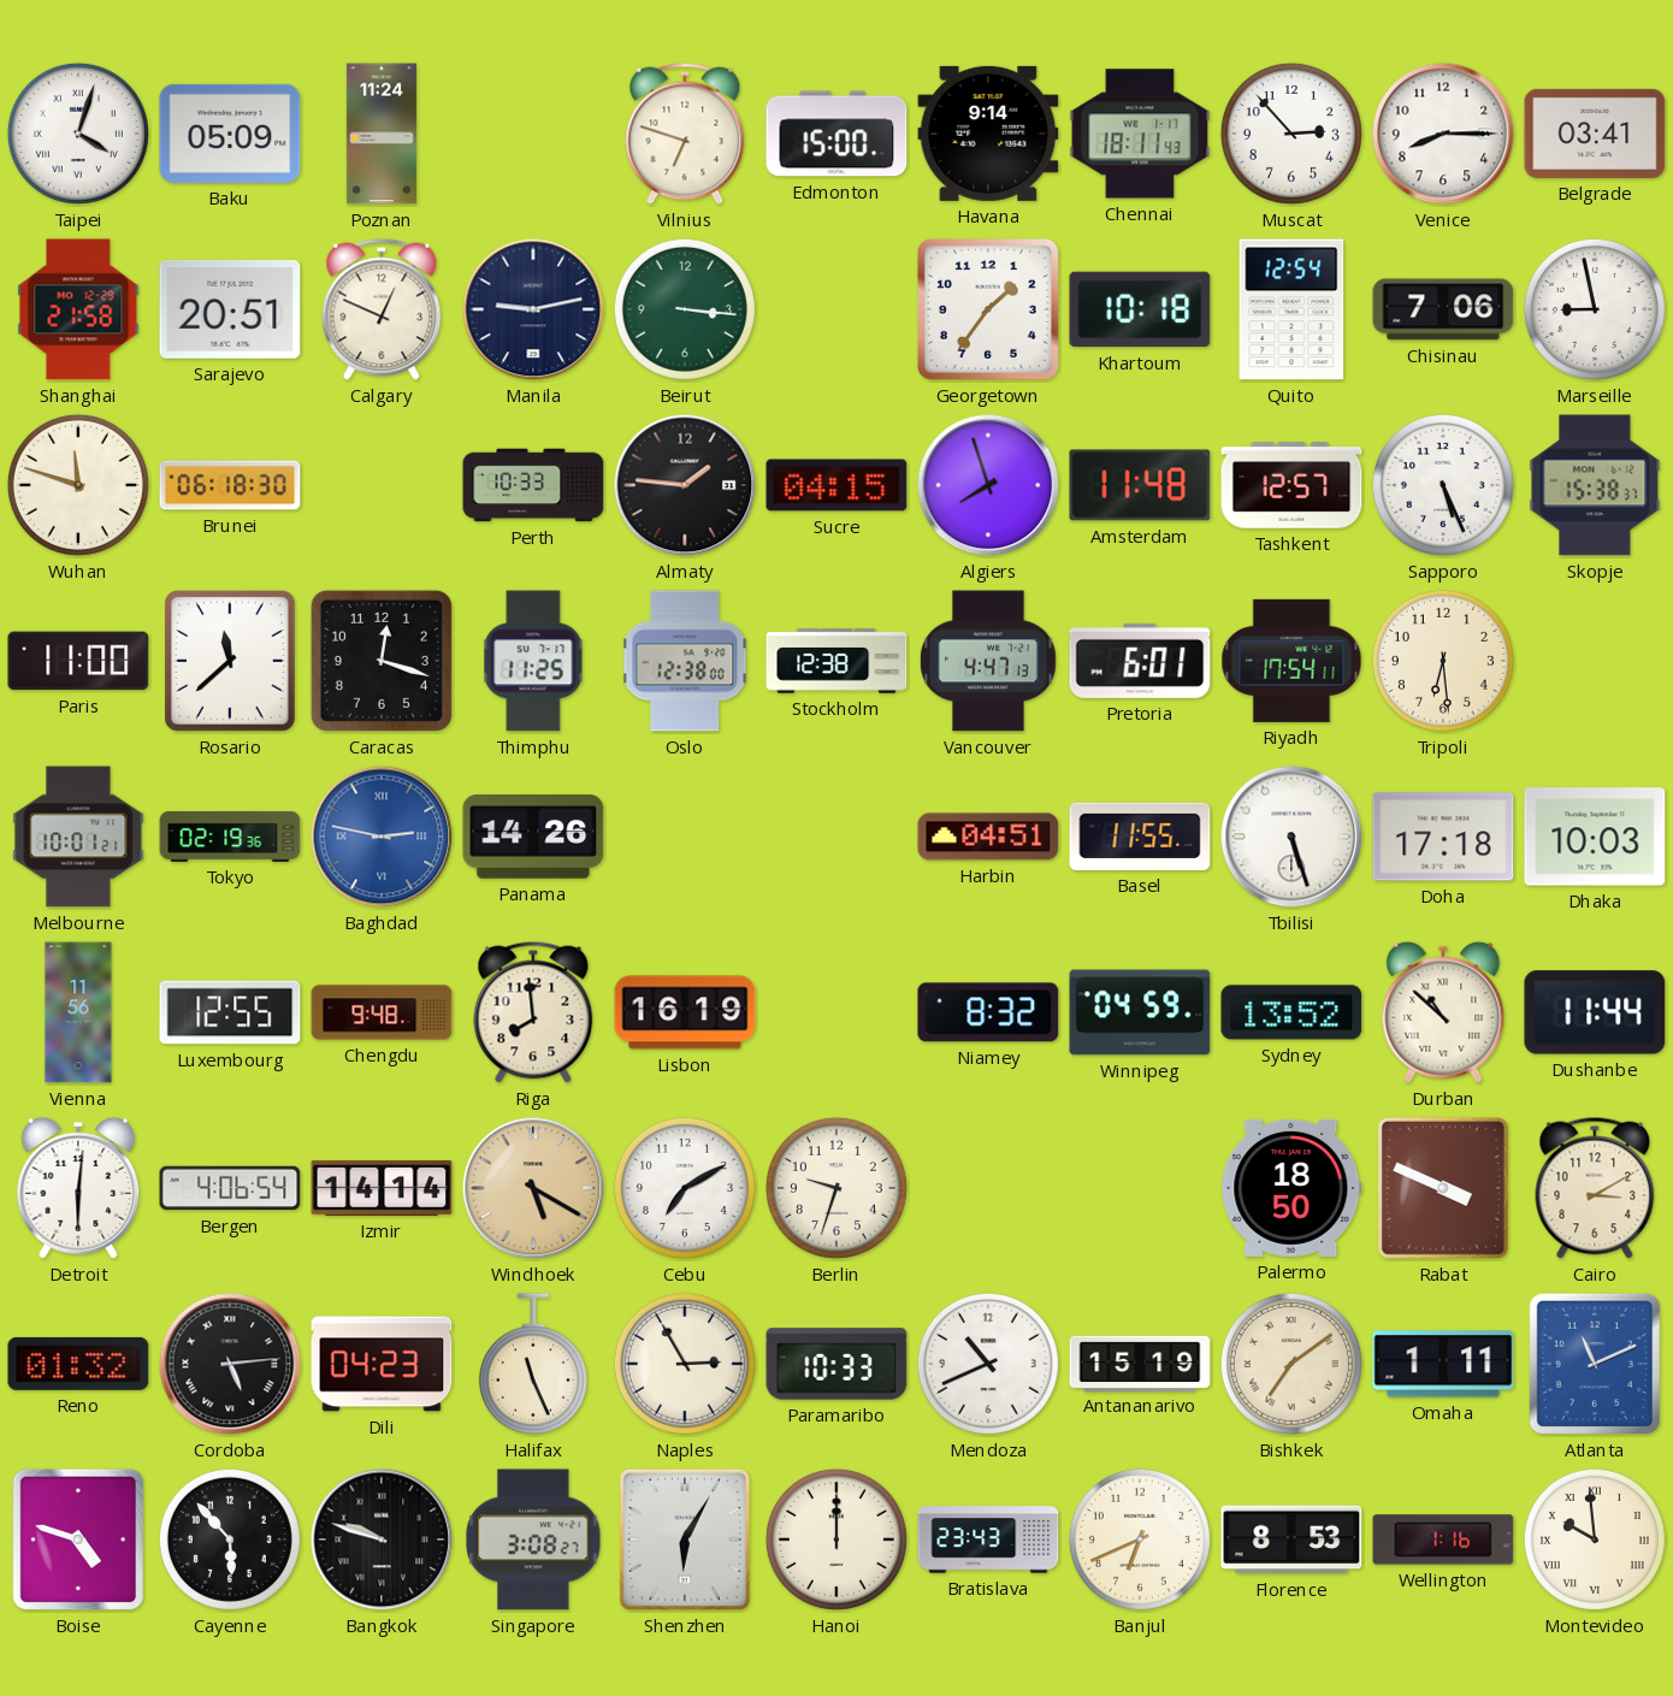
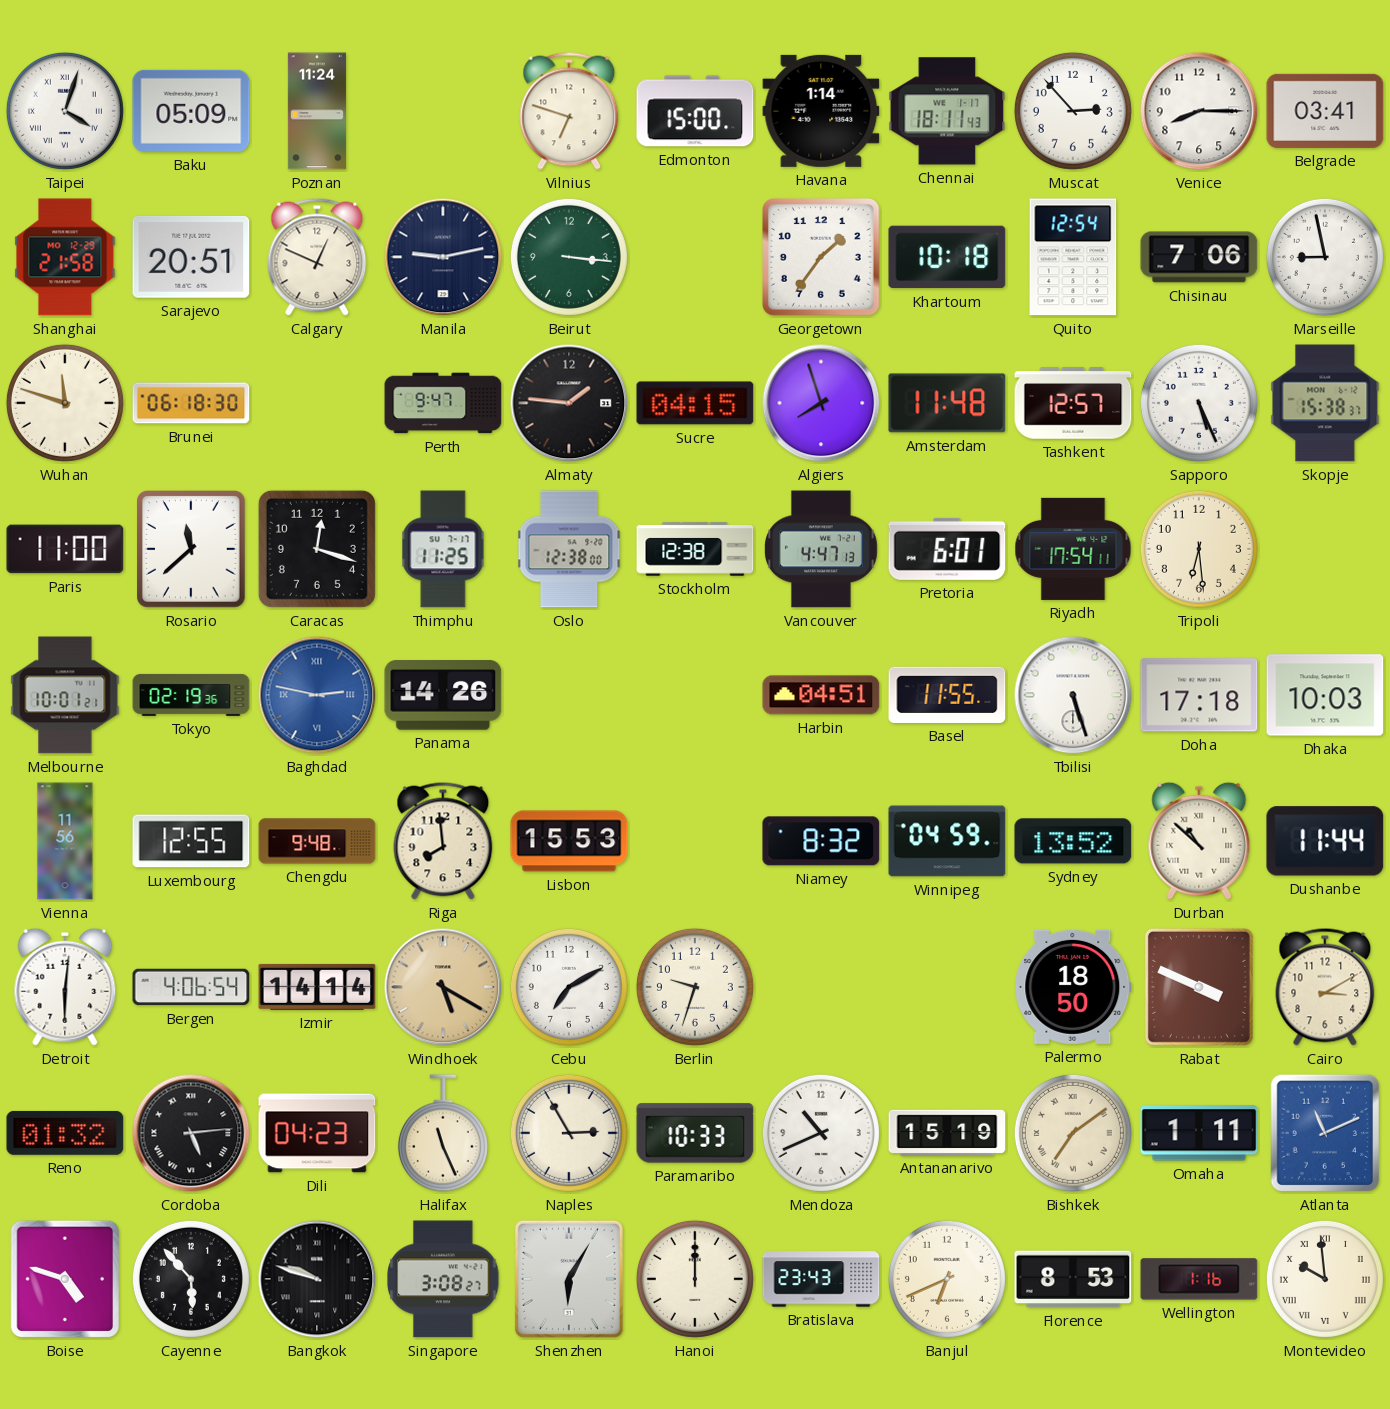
Havana: 9:14 -> 1:14
Perth: 10:33 -> 9:47
Lisbon: 16:19 -> 15:53
